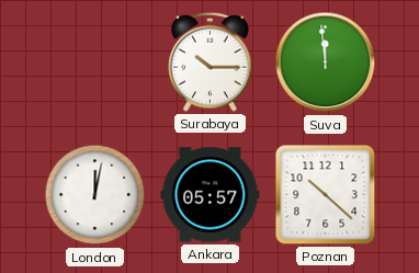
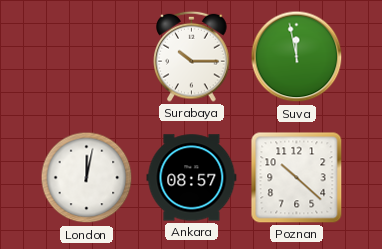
Suva: 11:59 -> 11:58
Ankara: 05:57 -> 08:57
